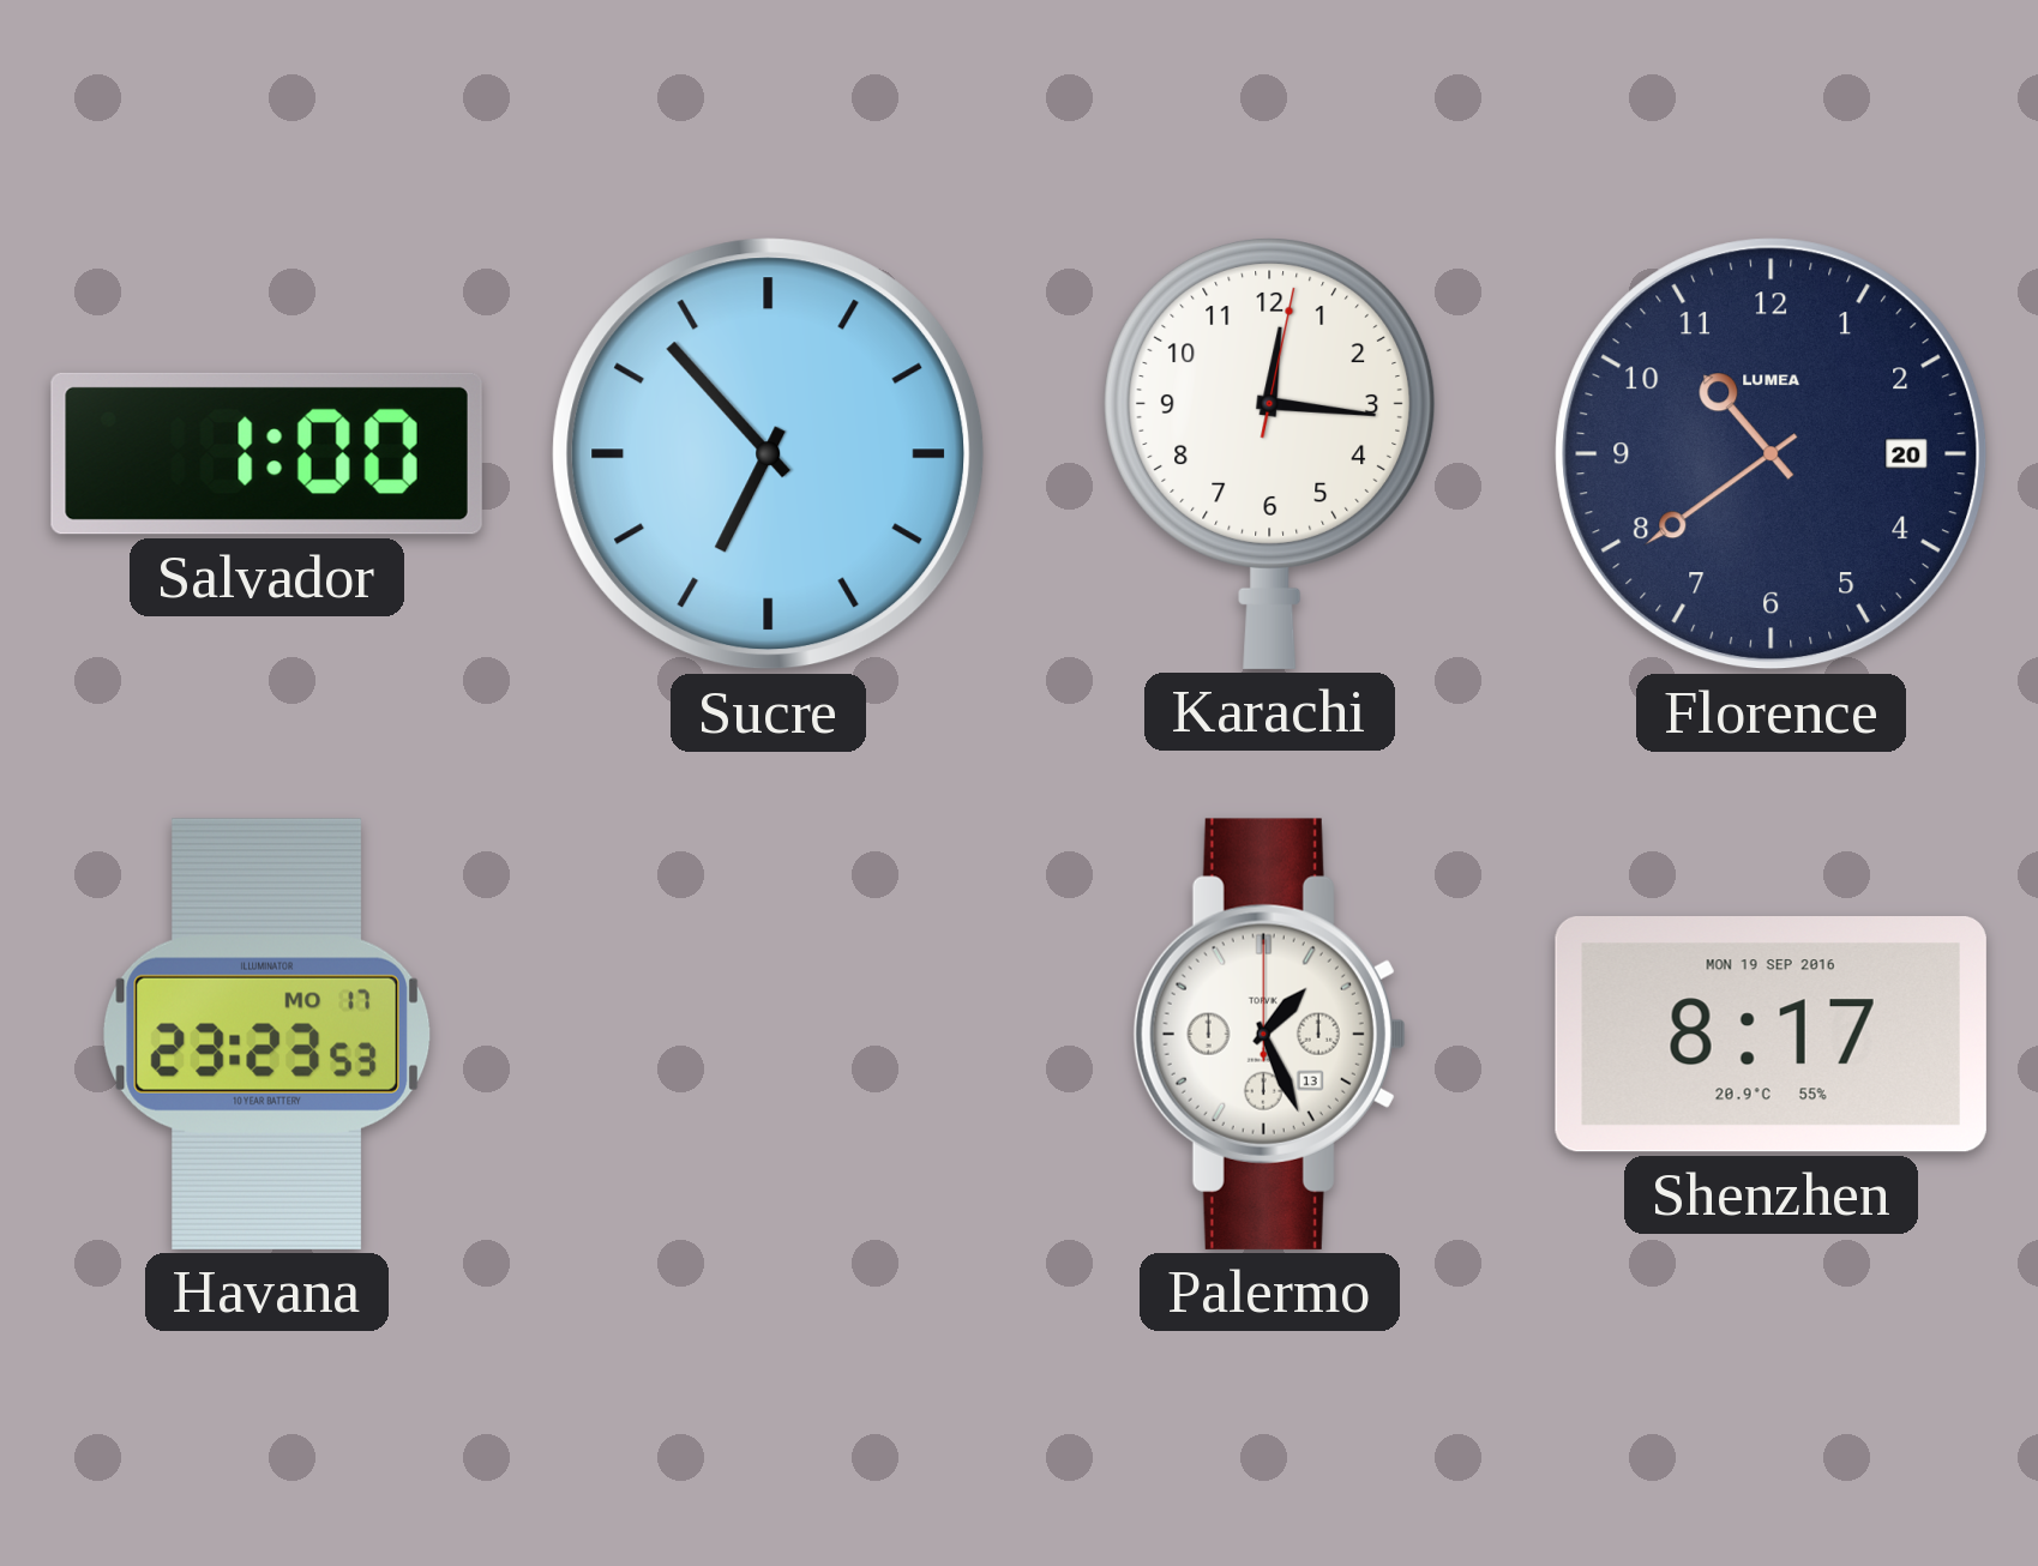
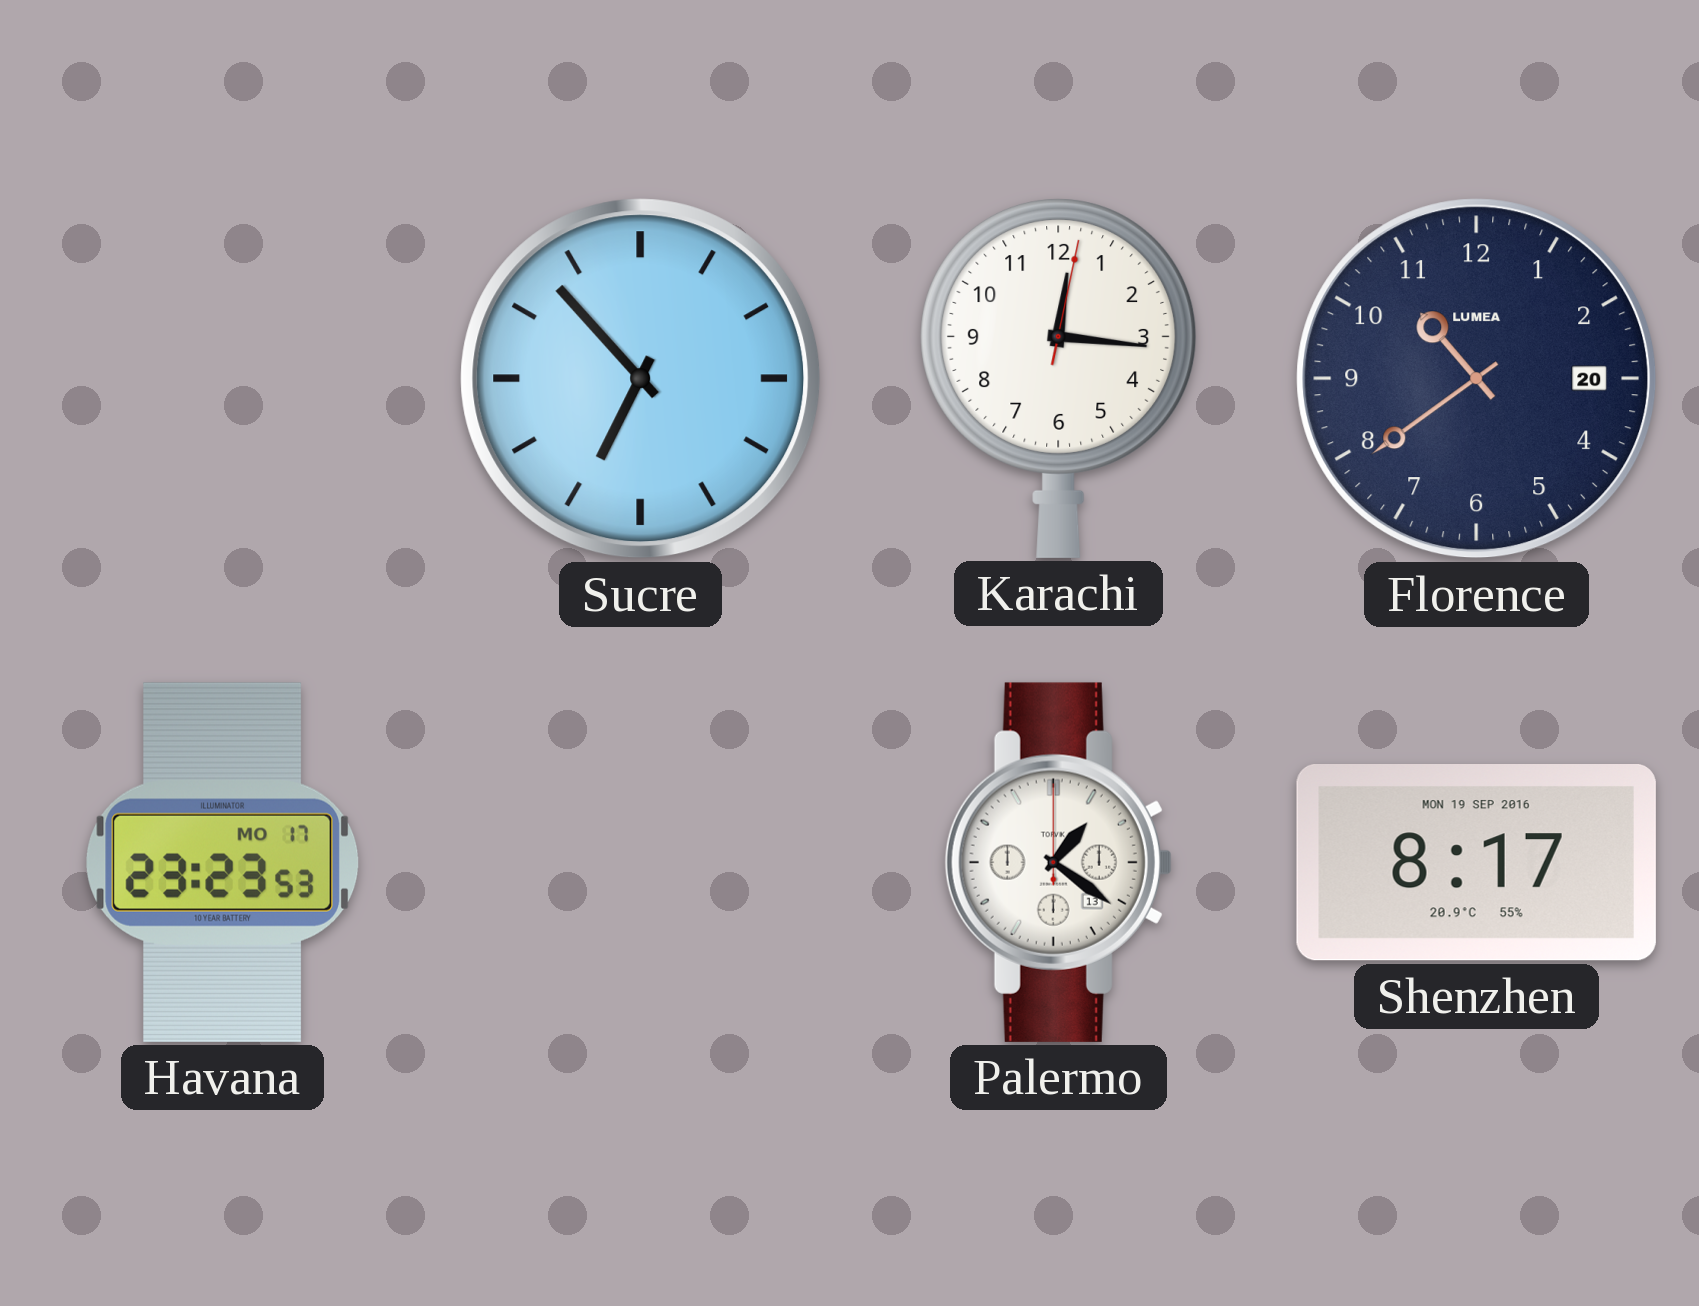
Salvador: 1:00 -> none
Palermo: 1:26 -> 1:21
